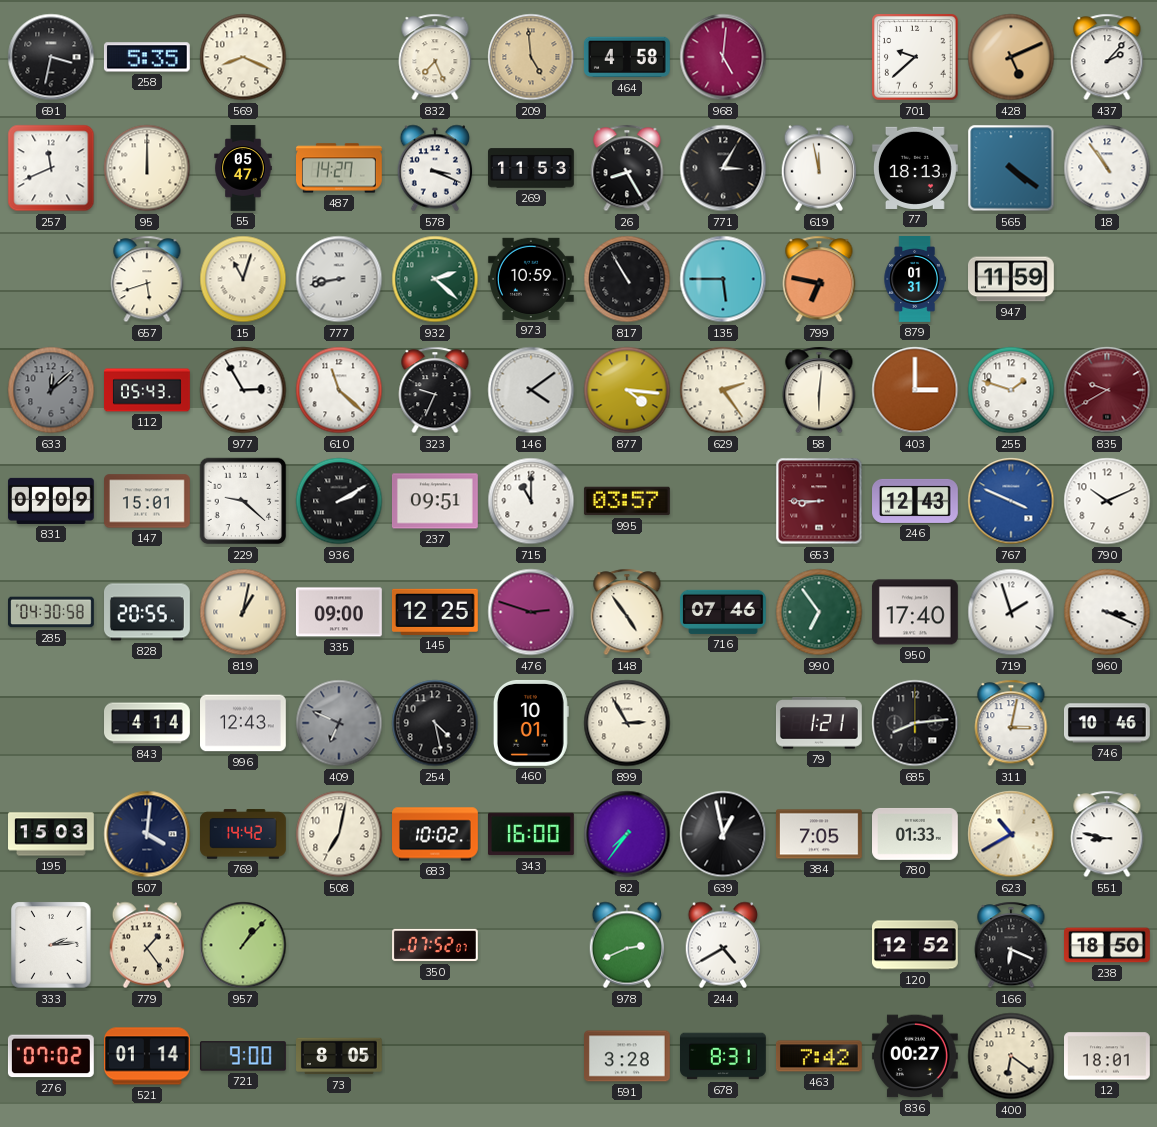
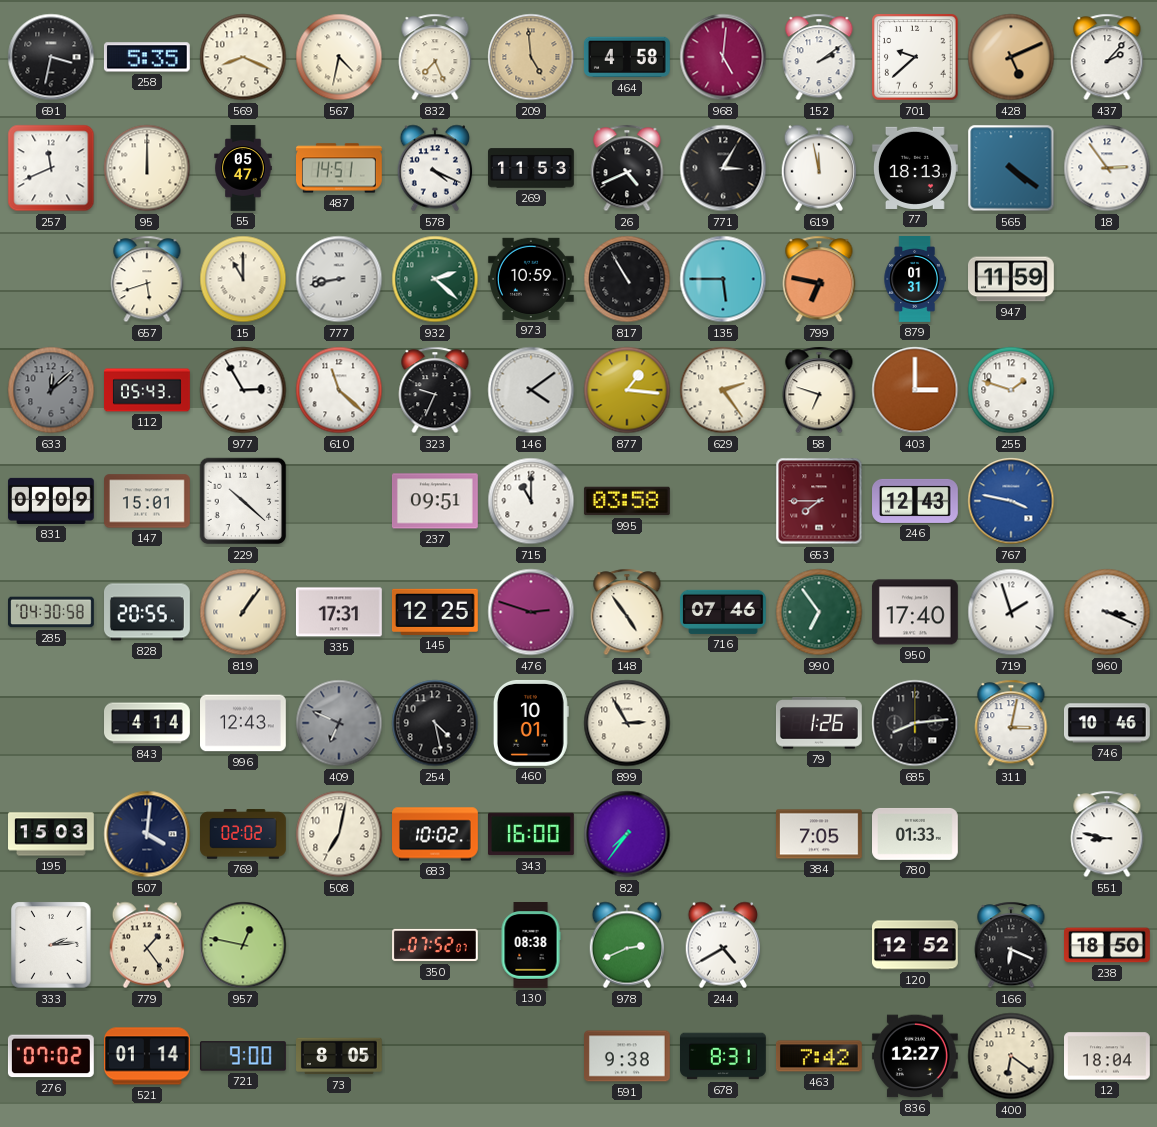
567: none -> 4:32
152: none -> 2:09
487: 14:27 -> 14:51
578: 3:19 -> 4:19
26: 8:25 -> 4:41
18: 10:54 -> 2:54
15: 11:03 -> 11:00
877: 4:16 -> 1:16
58: 6:01 -> 6:48
835: 9:40 -> none
229: 9:22 -> 10:22
936: 2:10 -> none
995: 03:57 -> 03:58
653: 8:45 -> 7:45
767: 3:49 -> 3:47
790: 10:11 -> none
819: 1:02 -> 1:06
335: 09:00 -> 17:31
79: 1:21 -> 1:26
769: 14:42 -> 02:02
639: 12:58 -> none
623: 10:40 -> none
957: 1:07 -> 12:47
130: none -> 08:38
591: 3:28 -> 9:38
836: 00:27 -> 12:27
12: 18:01 -> 18:04
